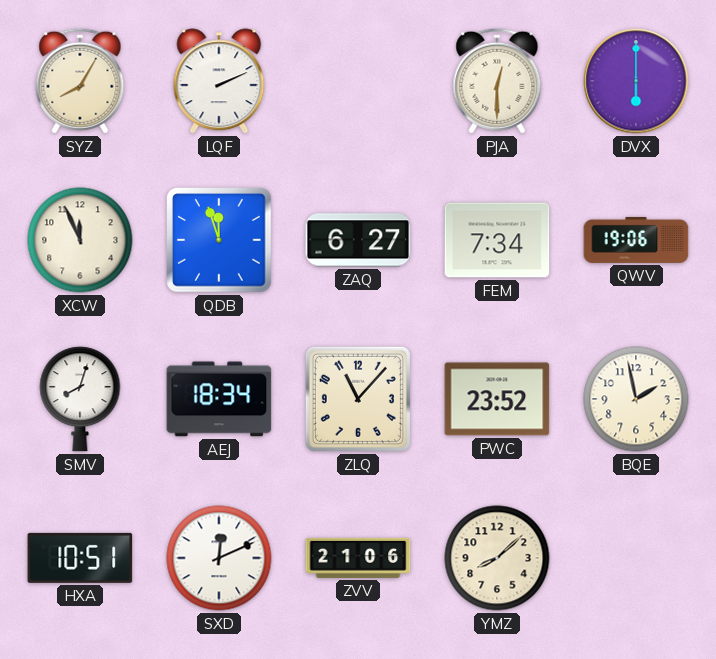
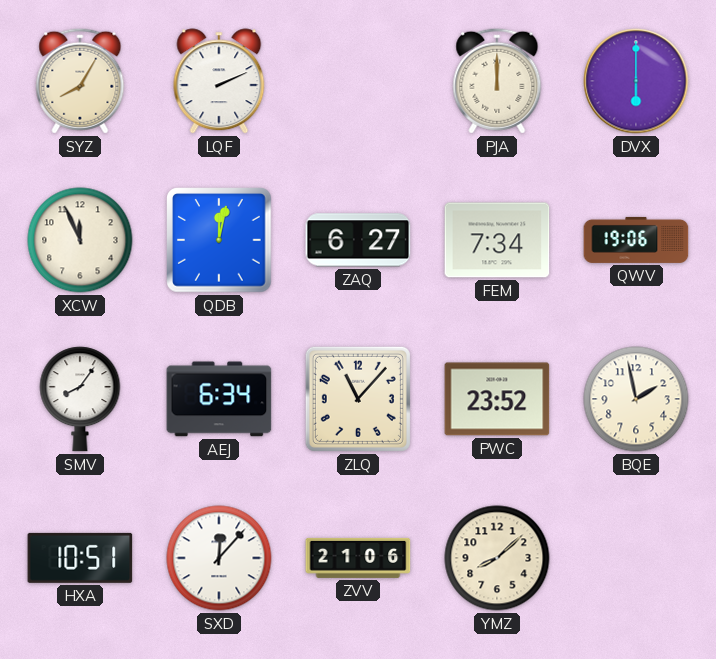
PJA: 12:30 -> 12:00
QDB: 11:57 -> 12:02
SMV: 8:03 -> 8:06
AEJ: 18:34 -> 6:34
SXD: 12:11 -> 12:07
